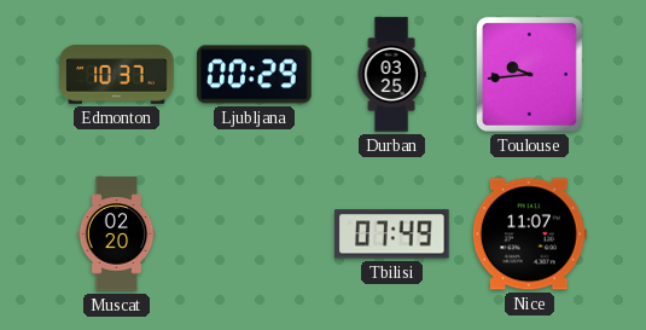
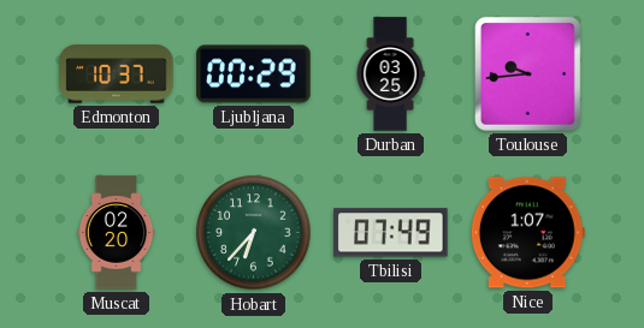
Hobart: none -> 6:37
Nice: 11:07 -> 1:07
